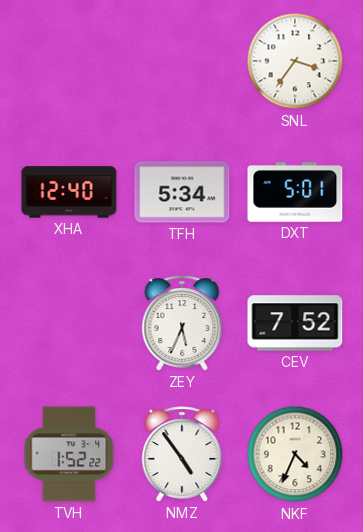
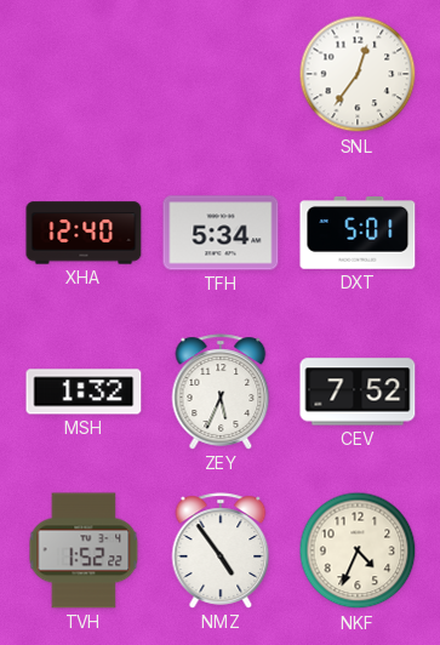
SNL: 3:36 -> 12:36
MSH: none -> 1:32
